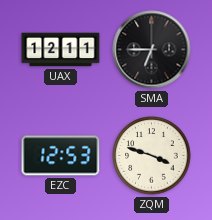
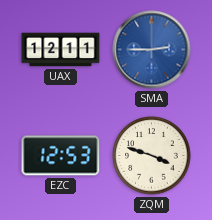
SMA: 6:45 -> 2:45
SMA dial: black -> blue
